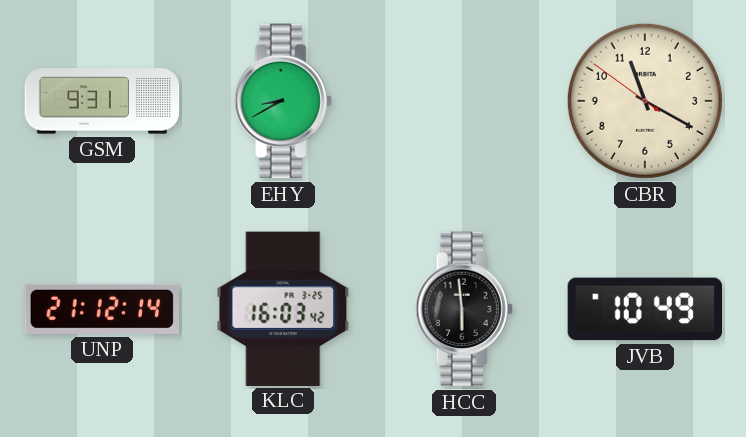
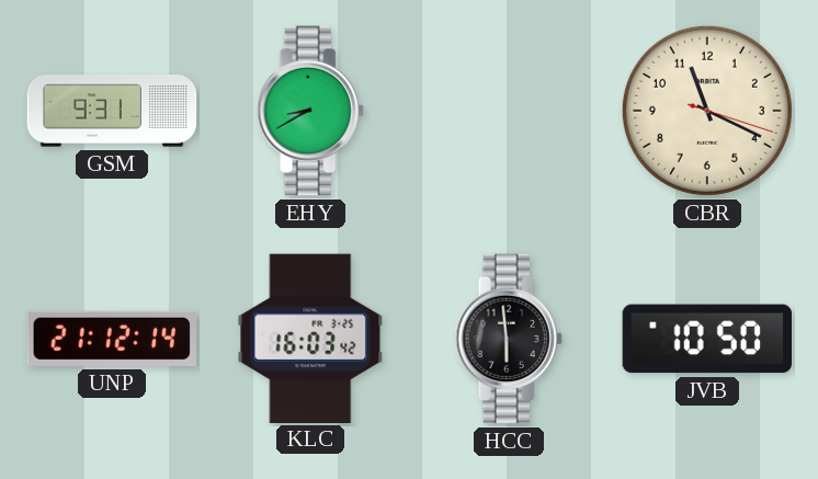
CBR: 11:19:51 -> 11:19:18
JVB: 10:49 -> 10:50
